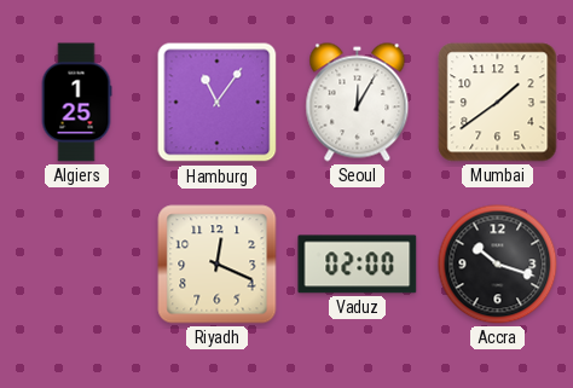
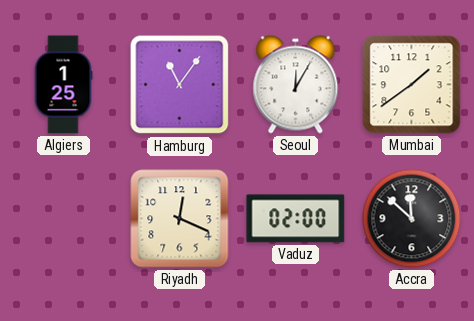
Accra: 10:18 -> 11:52
